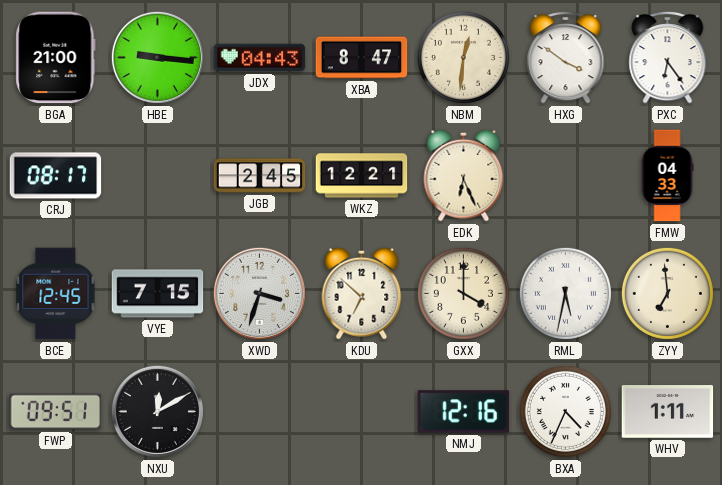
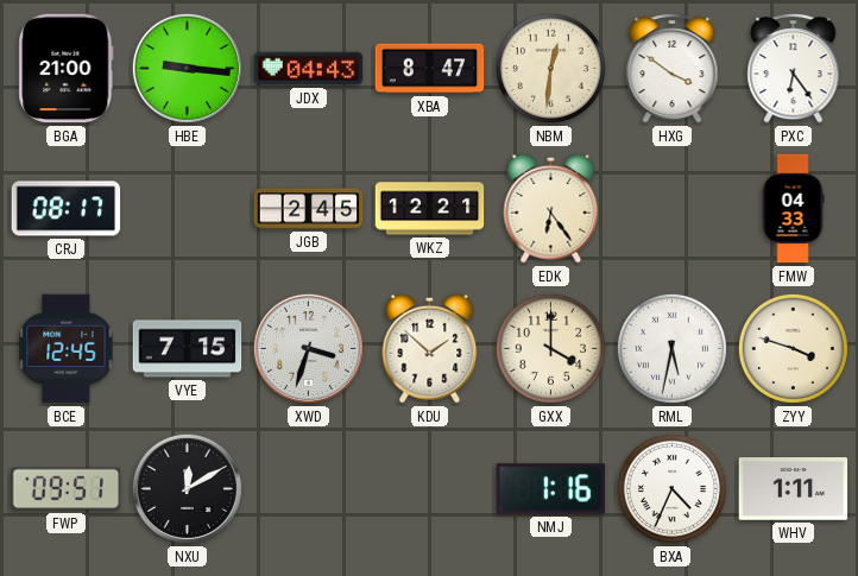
EDK: 6:26 -> 6:24
KDU: 6:52 -> 1:52
ZYY: 6:59 -> 3:48
NMJ: 12:16 -> 1:16
